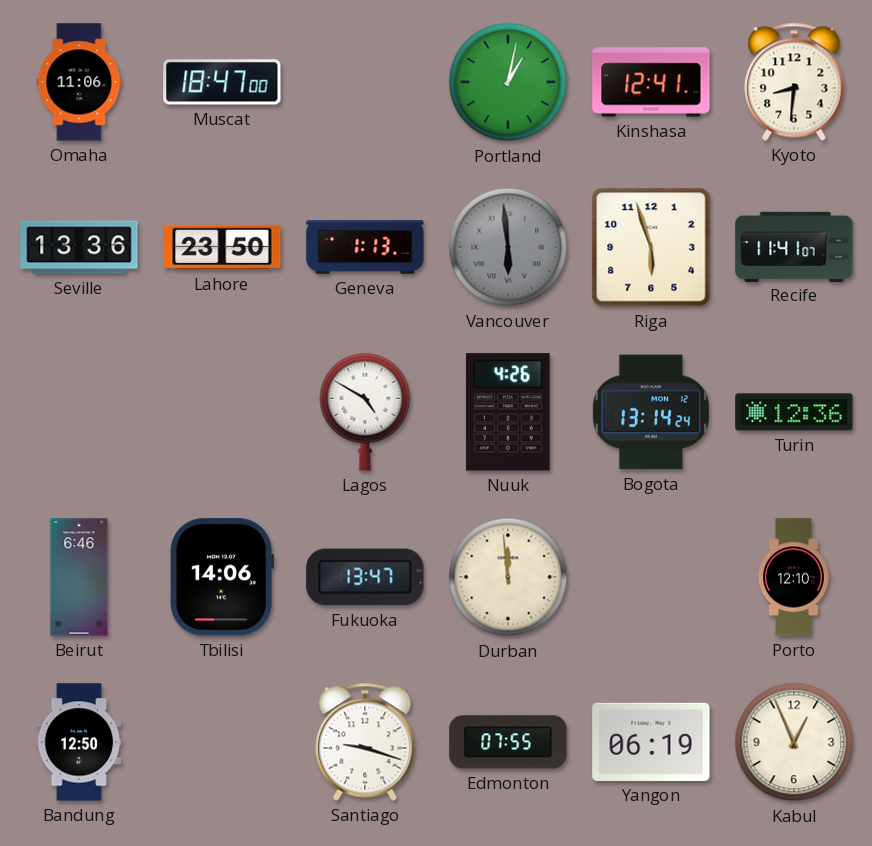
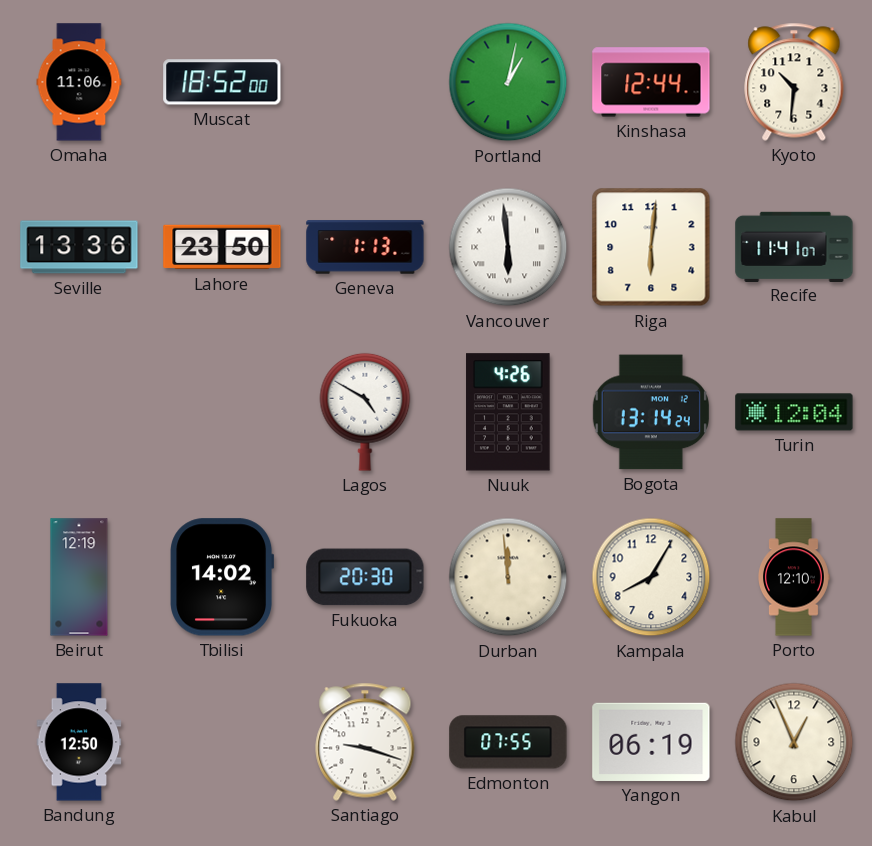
Muscat: 18:47 -> 18:52
Kinshasa: 12:41 -> 12:44
Kyoto: 8:31 -> 10:31
Vancouver dial: grey -> white
Riga: 5:57 -> 6:01
Turin: 12:36 -> 12:04
Beirut: 6:46 -> 12:19
Tbilisi: 14:06 -> 14:02
Fukuoka: 13:47 -> 20:30
Kampala: none -> 8:05
